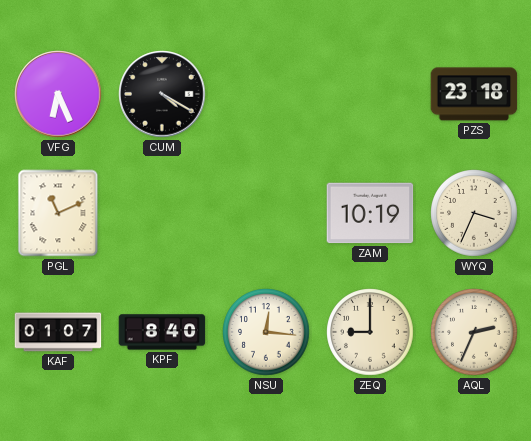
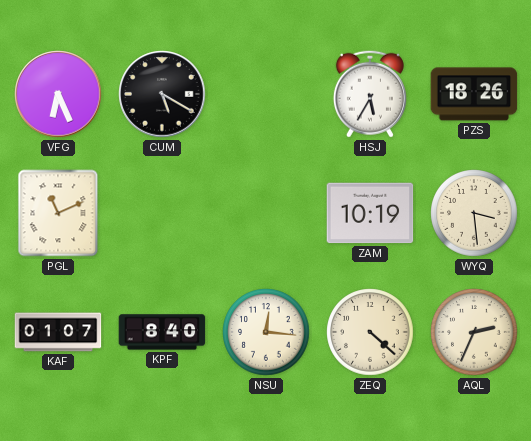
CUM: 4:20 -> 5:20
HSJ: none -> 5:35
PZS: 23:18 -> 18:26
WYQ: 3:34 -> 3:29
ZEQ: 9:00 -> 4:22
